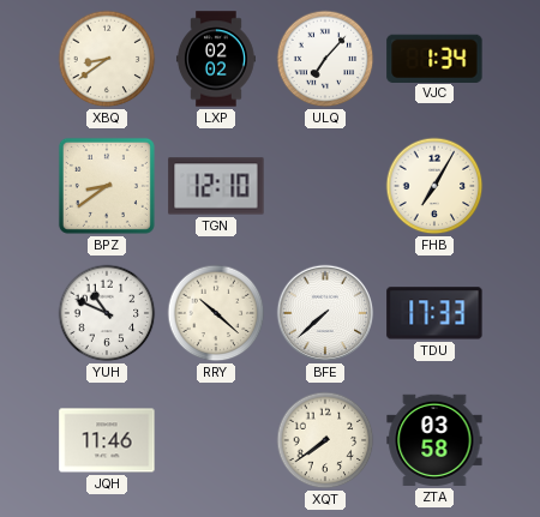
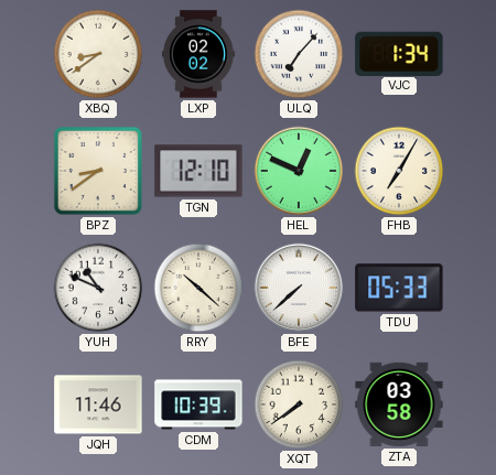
HEL: none -> 12:49
TDU: 17:33 -> 05:33
CDM: none -> 10:39
